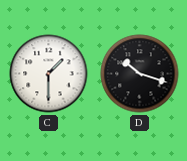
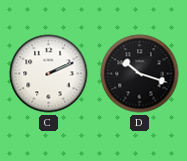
C: 1:30 -> 2:11
